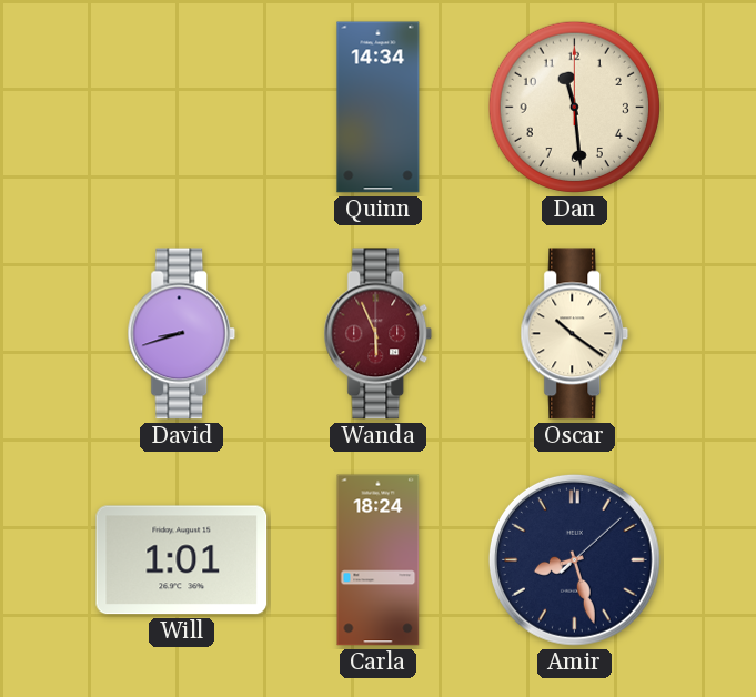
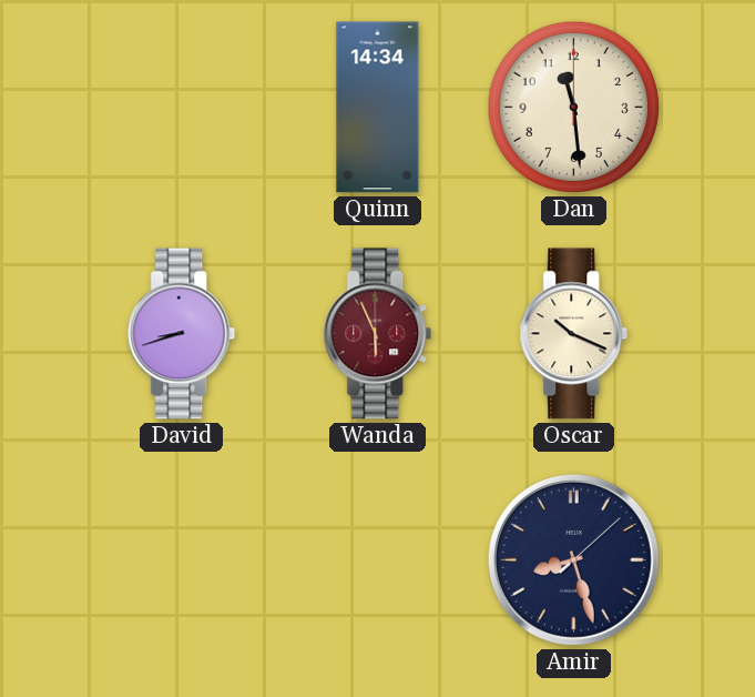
Oscar: 10:21 -> 10:19
Will: 1:01 -> none
Carla: 18:24 -> none
